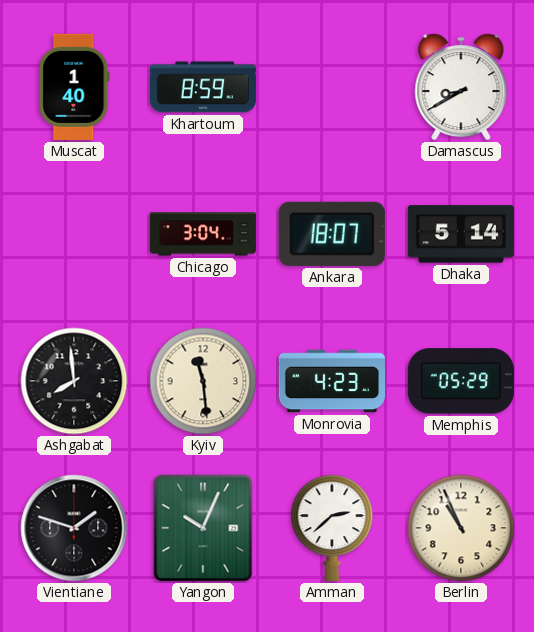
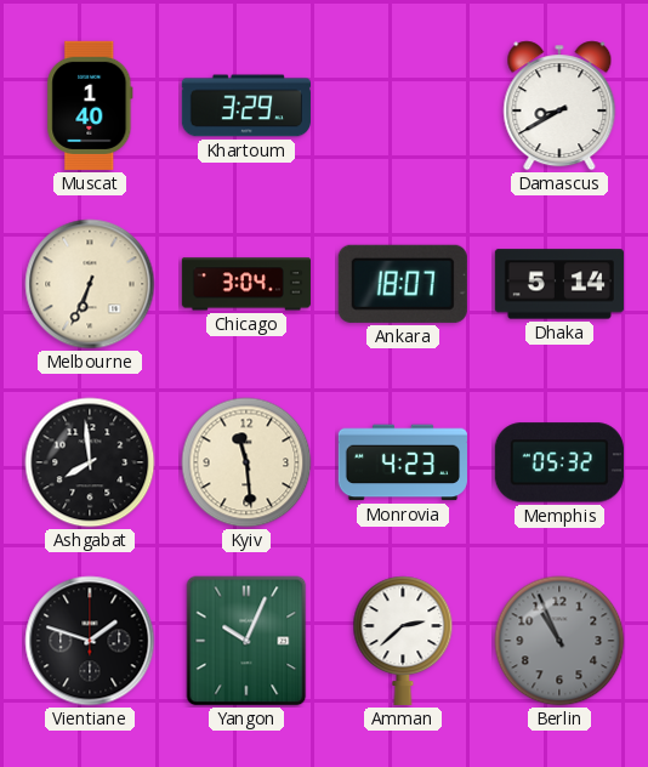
Khartoum: 8:59 -> 3:29
Melbourne: none -> 6:34
Memphis: 05:29 -> 05:32
Berlin dial: cream -> grey
